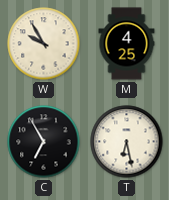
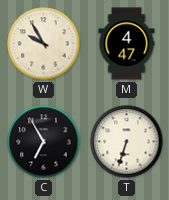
M: 4:25 -> 4:47
T: 6:28 -> 6:33
